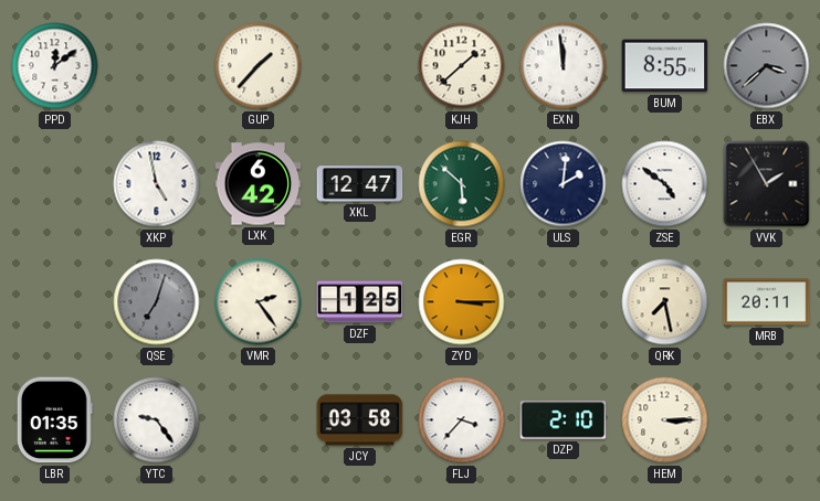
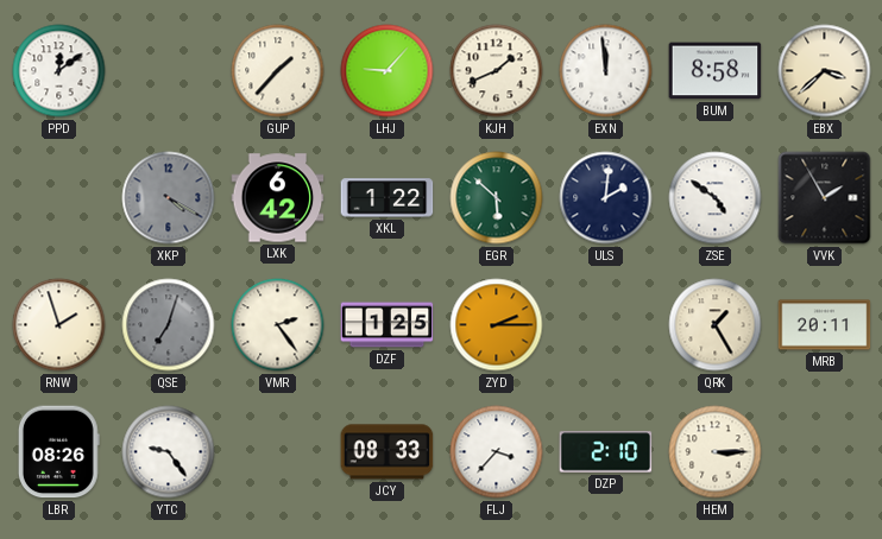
LHJ: none -> 9:07
KJH: 1:38 -> 1:41
BUM: 8:55 -> 8:58
EBX dial: grey -> cream
XKP: 4:58 -> 4:20
XKP dial: white -> grey
XKL: 12:47 -> 1:22
RNW: none -> 1:57
ZYD: 3:15 -> 2:15
QRK: 7:28 -> 1:25
LBR: 01:35 -> 08:26
JCY: 03:58 -> 08:33
